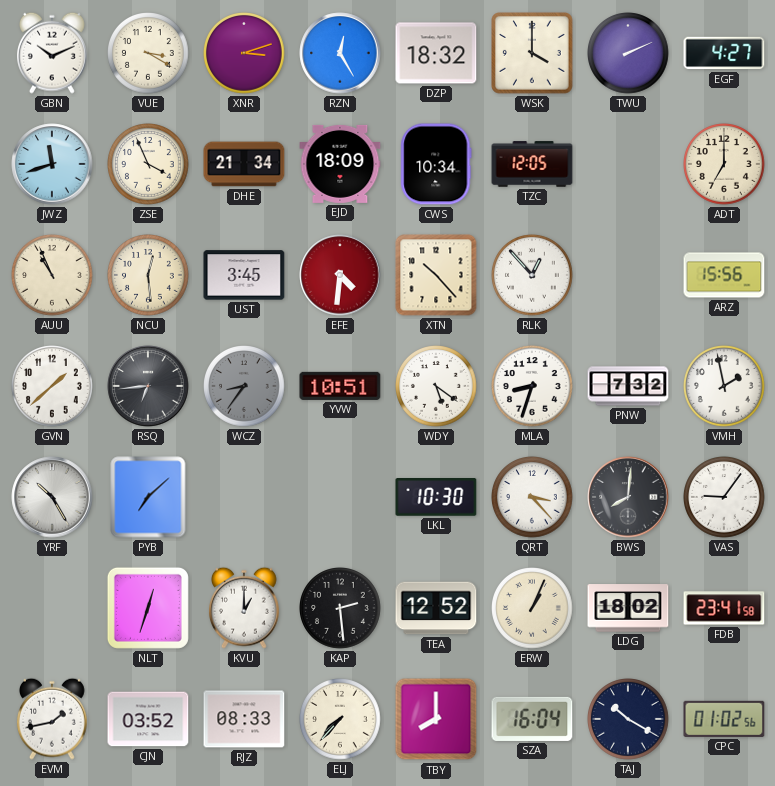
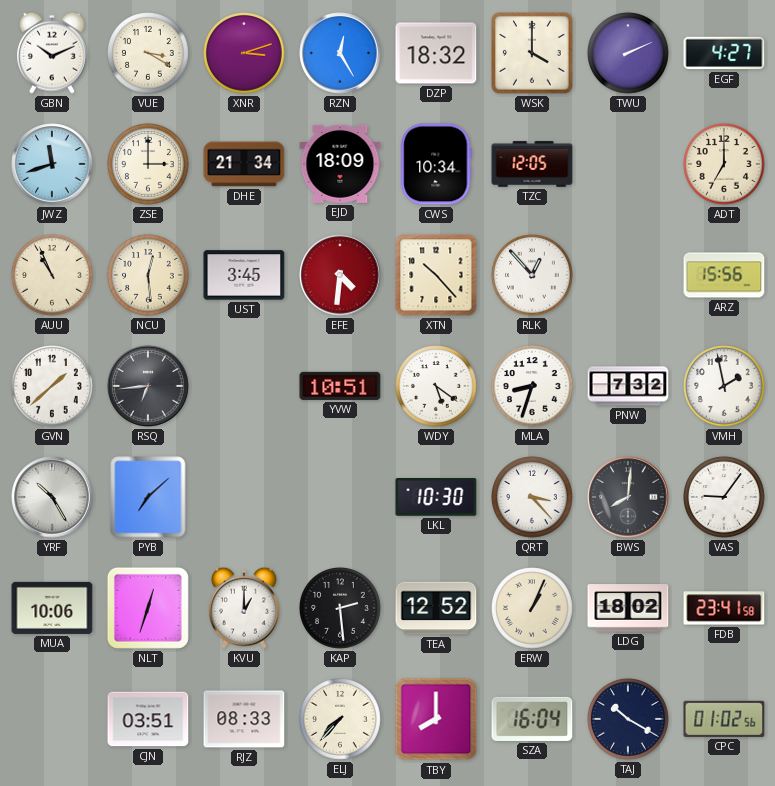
ZSE: 3:56 -> 3:00
WCZ: 8:36 -> none
MUA: none -> 10:06
EVM: 1:43 -> none
CJN: 03:52 -> 03:51
